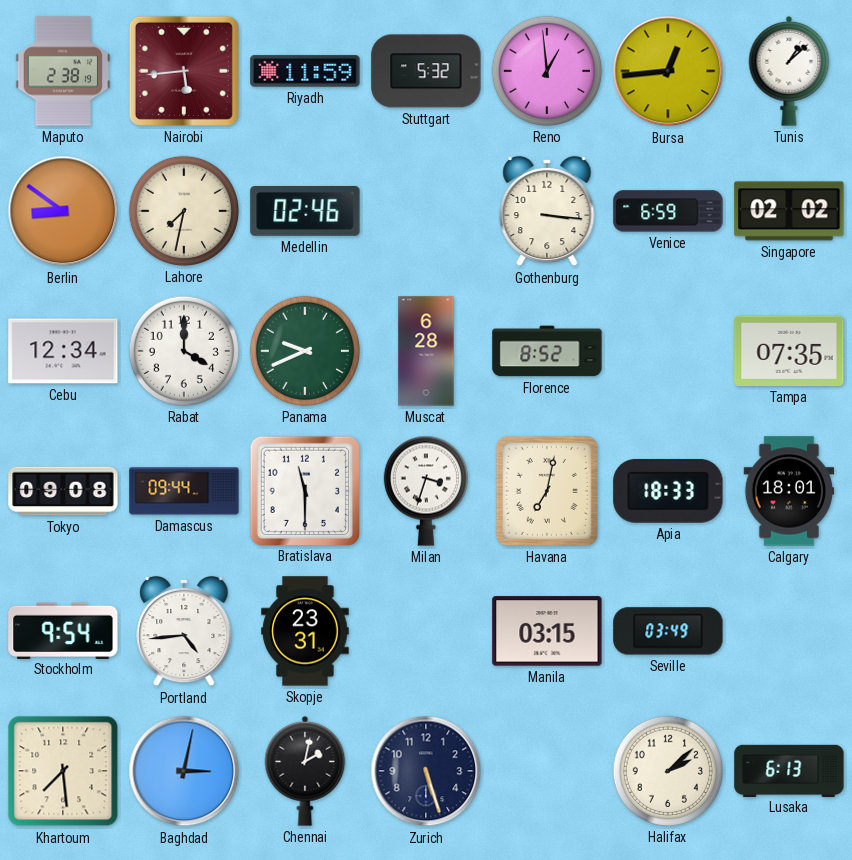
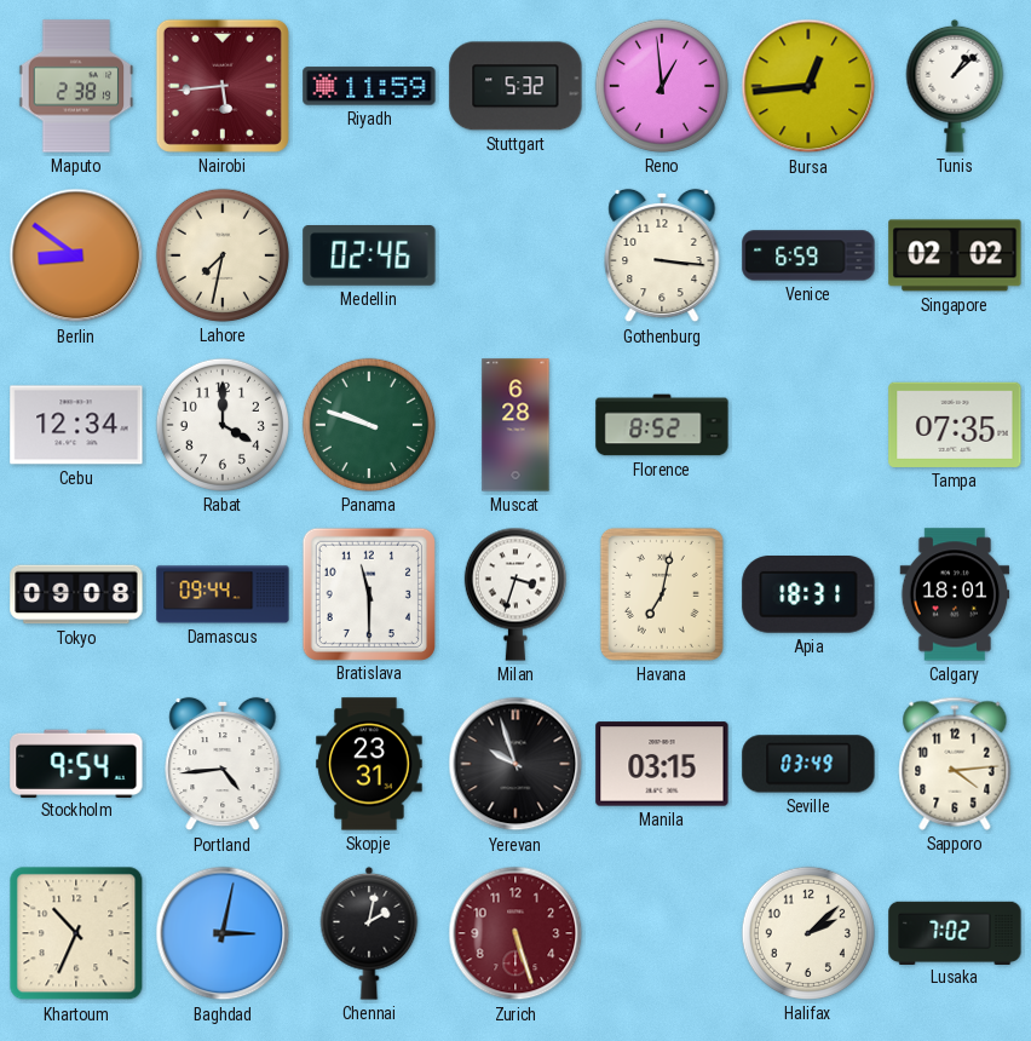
Panama: 9:41 -> 9:48
Apia: 18:33 -> 18:31
Yerevan: none -> 9:57
Sapporo: none -> 4:14
Khartoum: 7:29 -> 10:34
Zurich dial: navy -> burgundy
Lusaka: 6:13 -> 7:02
